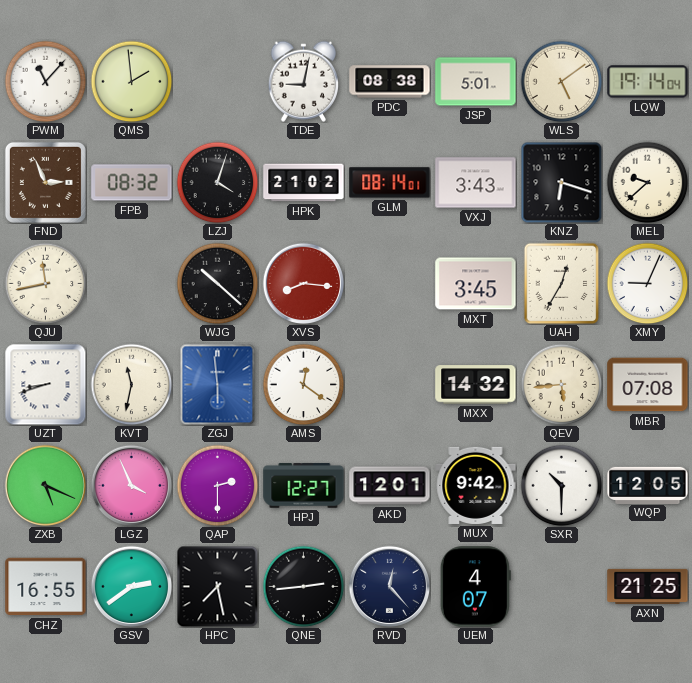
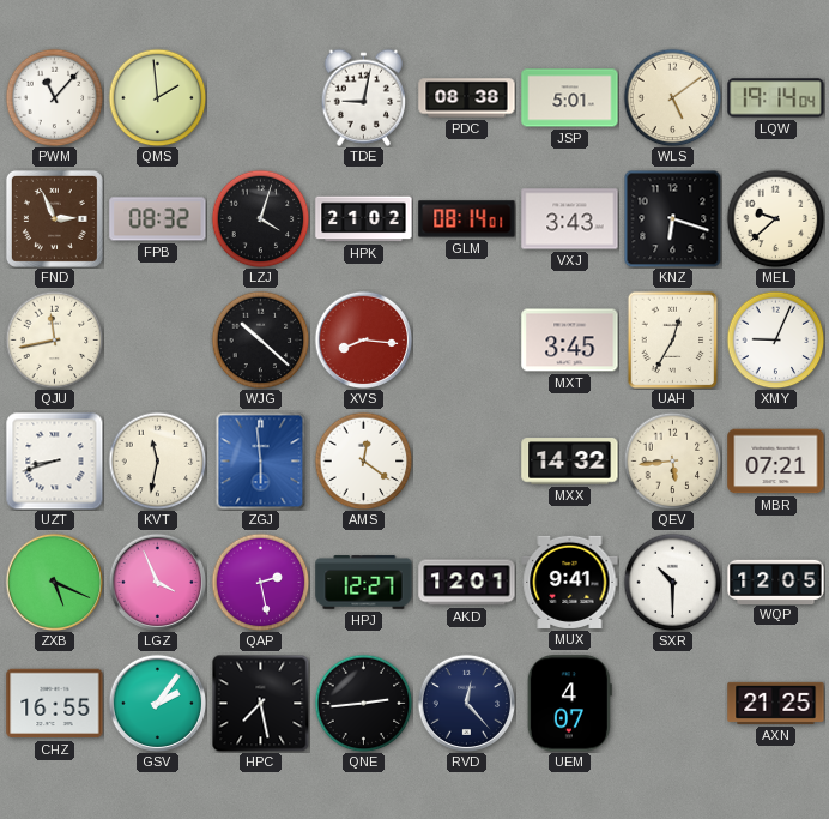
MBR: 07:08 -> 07:21
QAP: 2:30 -> 2:28
MUX: 9:42 -> 9:41
GSV: 2:39 -> 2:06
